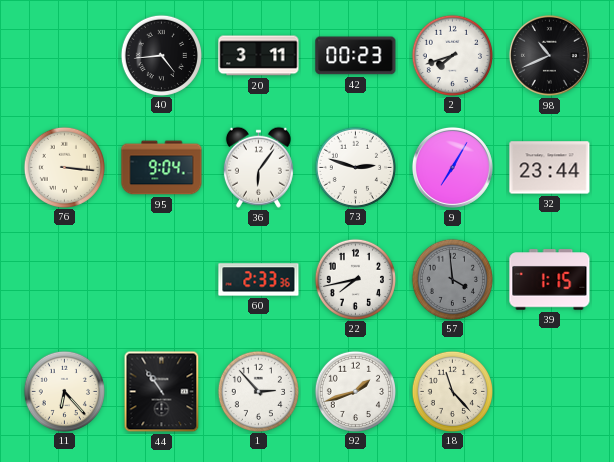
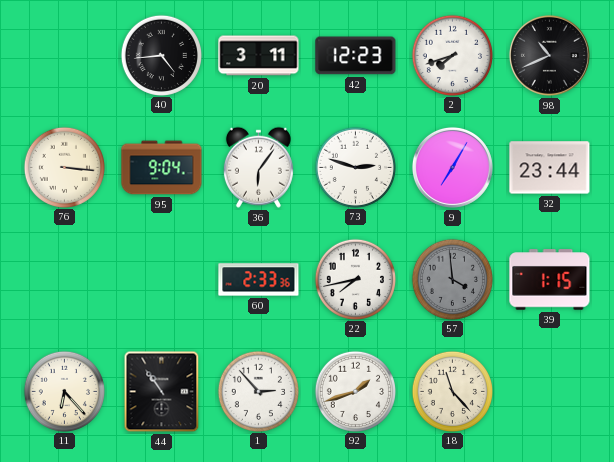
42: 00:23 -> 12:23
